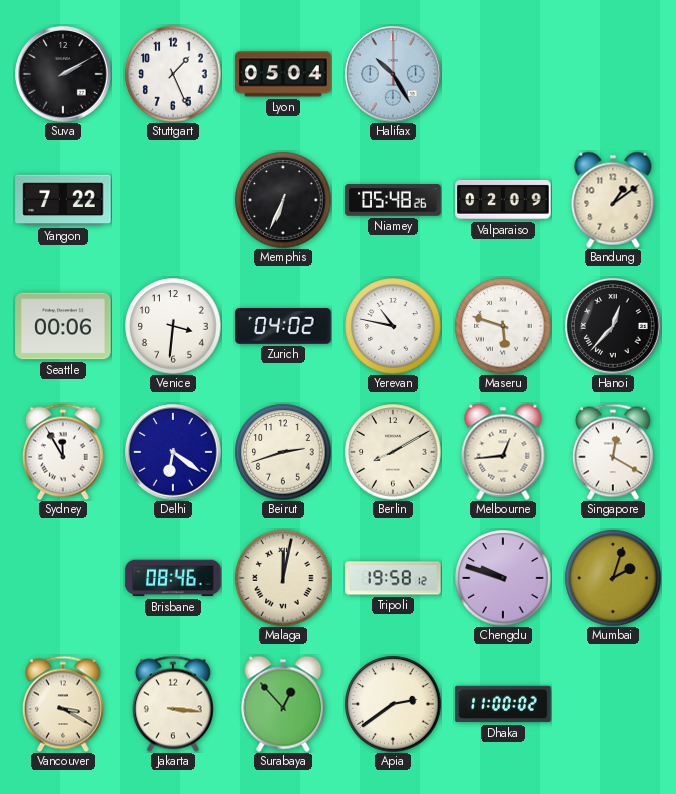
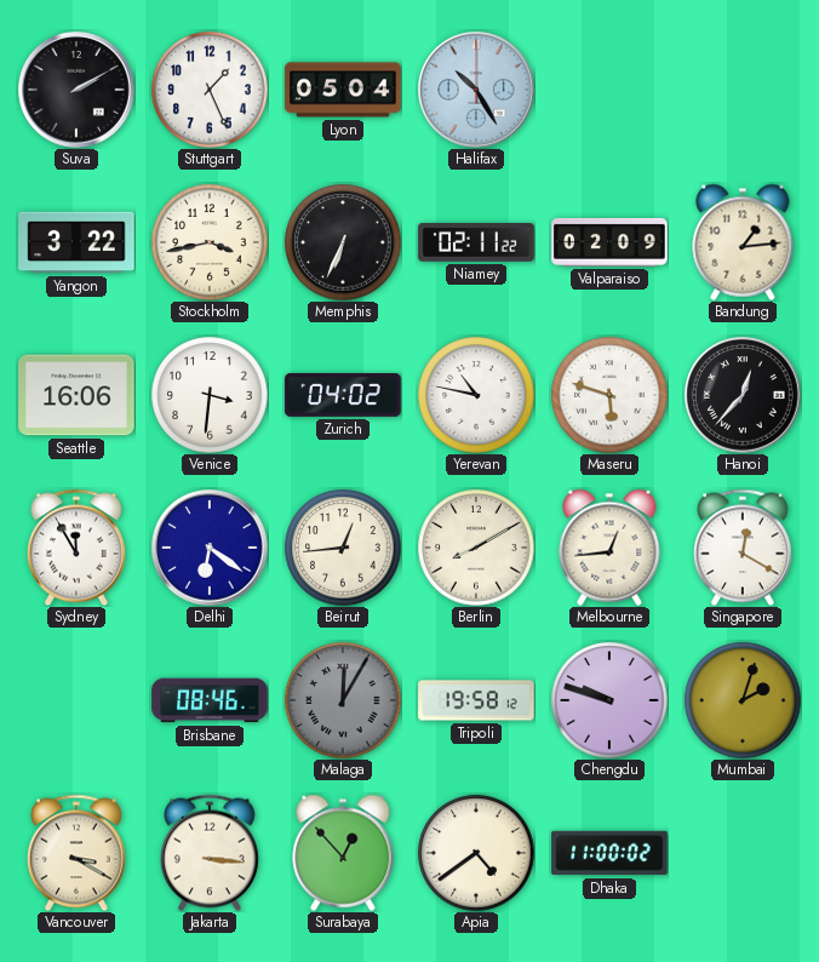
Yangon: 7:22 -> 3:22
Stockholm: none -> 3:43
Niamey: 05:48 -> 02:11
Bandung: 1:09 -> 1:14
Seattle: 00:06 -> 16:06
Beirut: 2:42 -> 12:44
Malaga: 12:02 -> 12:05
Malaga dial: cream -> grey
Apia: 2:39 -> 4:39
